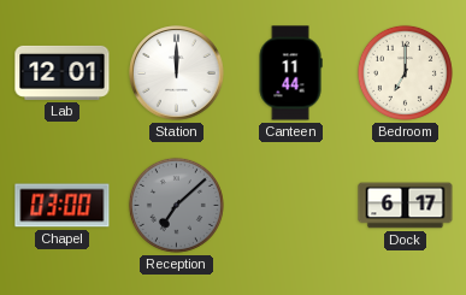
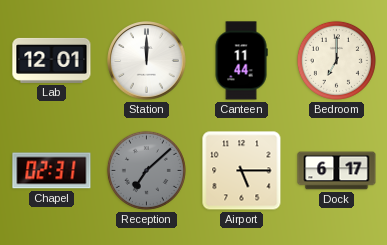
Chapel: 03:00 -> 02:31
Airport: none -> 5:15
